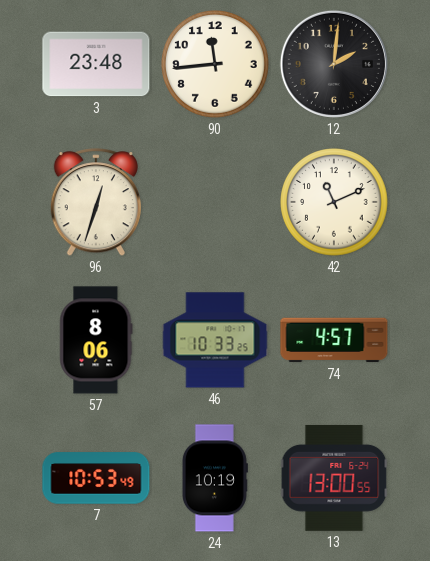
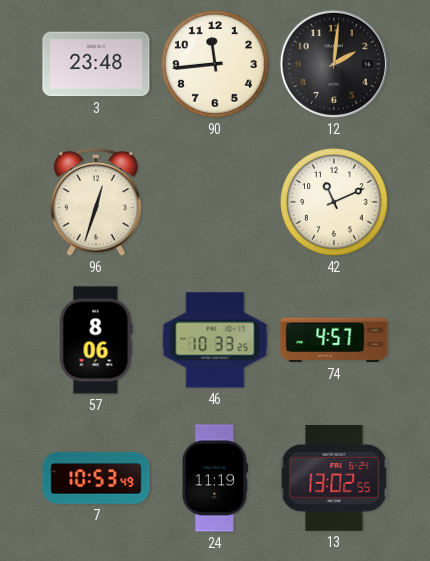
24: 10:19 -> 11:19
13: 13:00 -> 13:02
